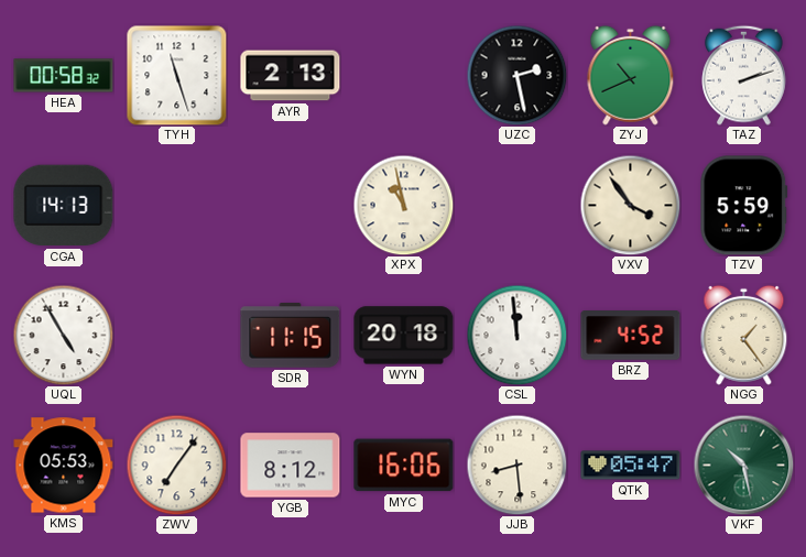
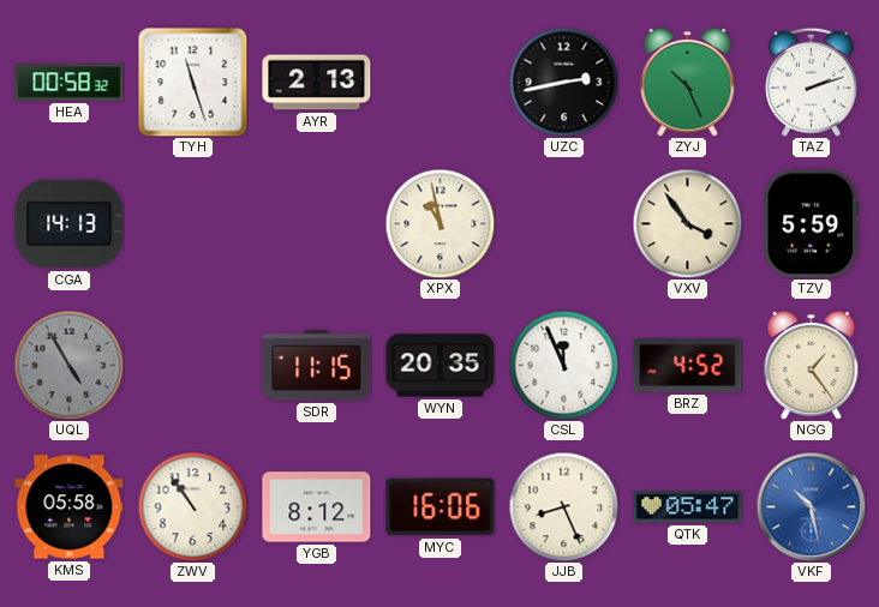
UZC: 2:28 -> 2:43
ZYJ: 10:41 -> 10:26
UQL dial: white -> grey
WYN: 20:18 -> 20:35
CSL: 11:59 -> 11:56
KMS: 05:53 -> 05:58
ZWV: 7:06 -> 10:54
JJB: 8:29 -> 8:26
VKF dial: green -> blue
